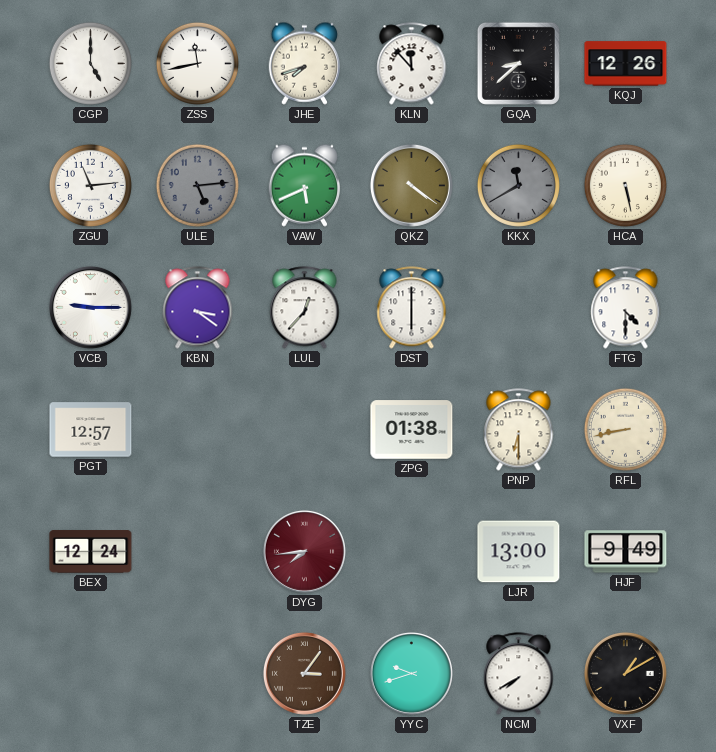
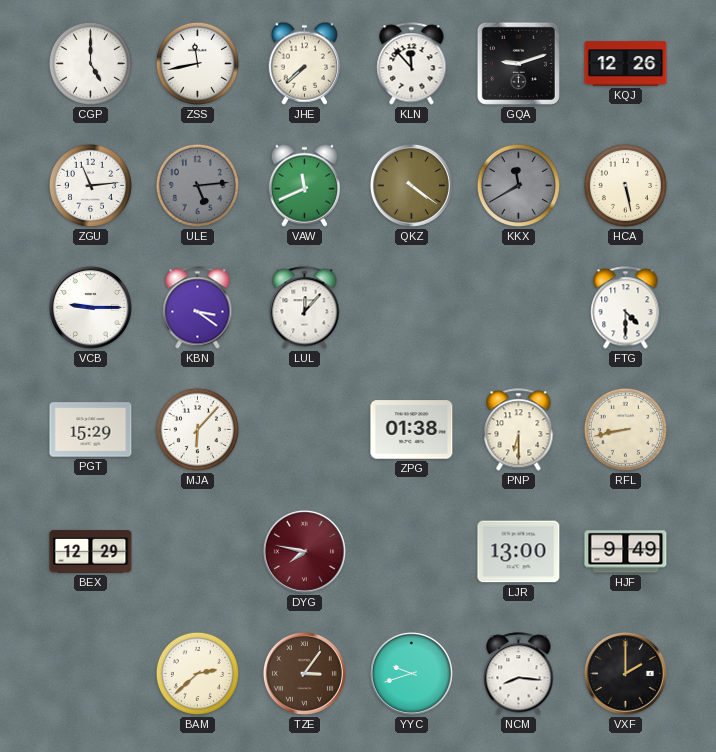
JHE: 7:42 -> 7:38
GQA: 8:38 -> 9:12
VAW: 5:41 -> 11:41
LUL: 12:37 -> 12:07
DST: 6:00 -> none
PGT: 12:57 -> 15:29
MJA: none -> 6:07
BEX: 12:24 -> 12:29
DYG: 7:44 -> 7:47
BAM: none -> 2:38
NCM: 7:40 -> 8:16
VXF: 1:10 -> 2:00
